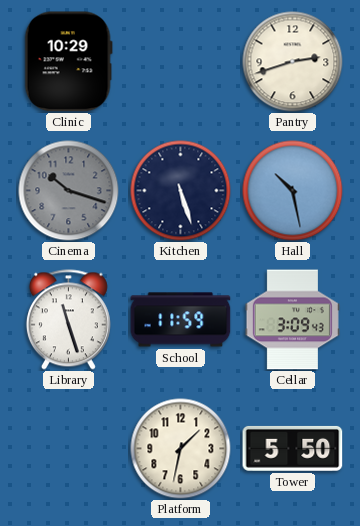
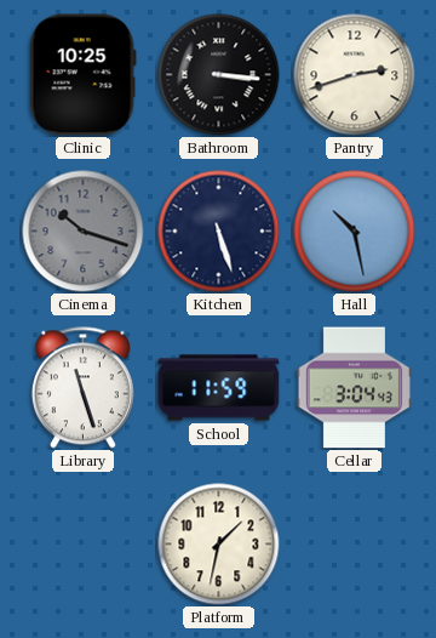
Clinic: 10:29 -> 10:25
Bathroom: none -> 3:16
Cellar: 3:09 -> 3:04
Tower: 5:50 -> none
